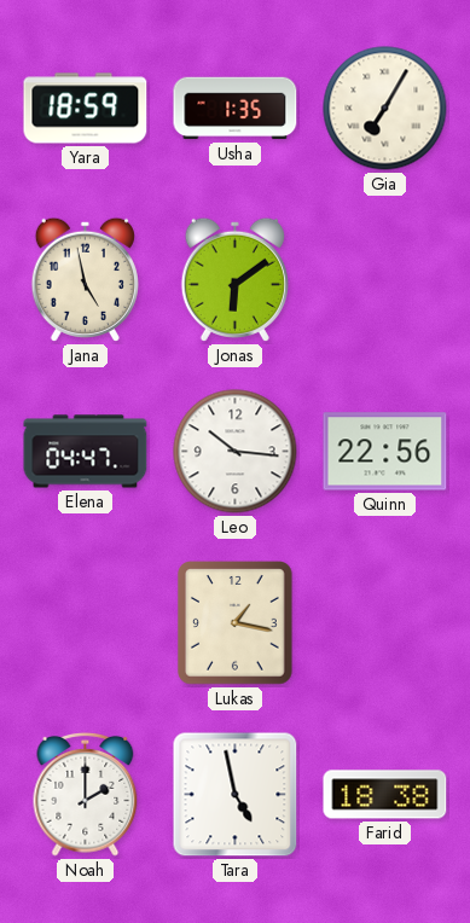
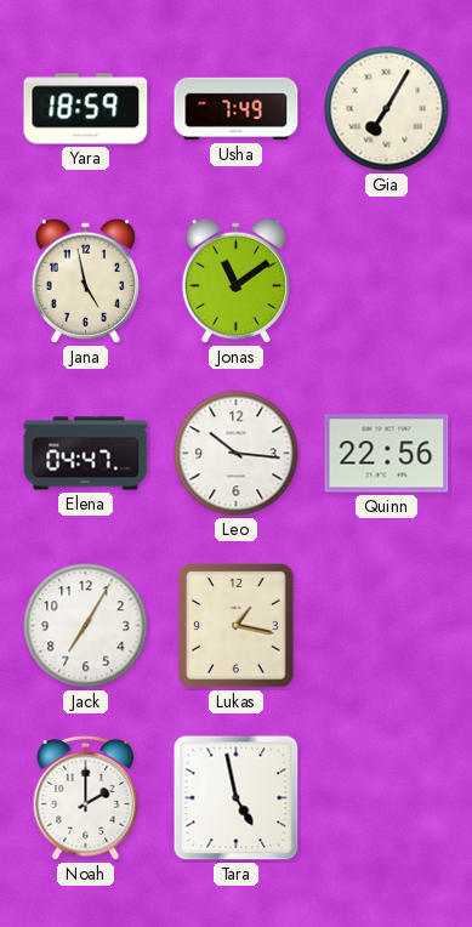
Usha: 1:35 -> 7:49
Jonas: 6:09 -> 11:09
Jack: none -> 7:05
Farid: 18:38 -> none
